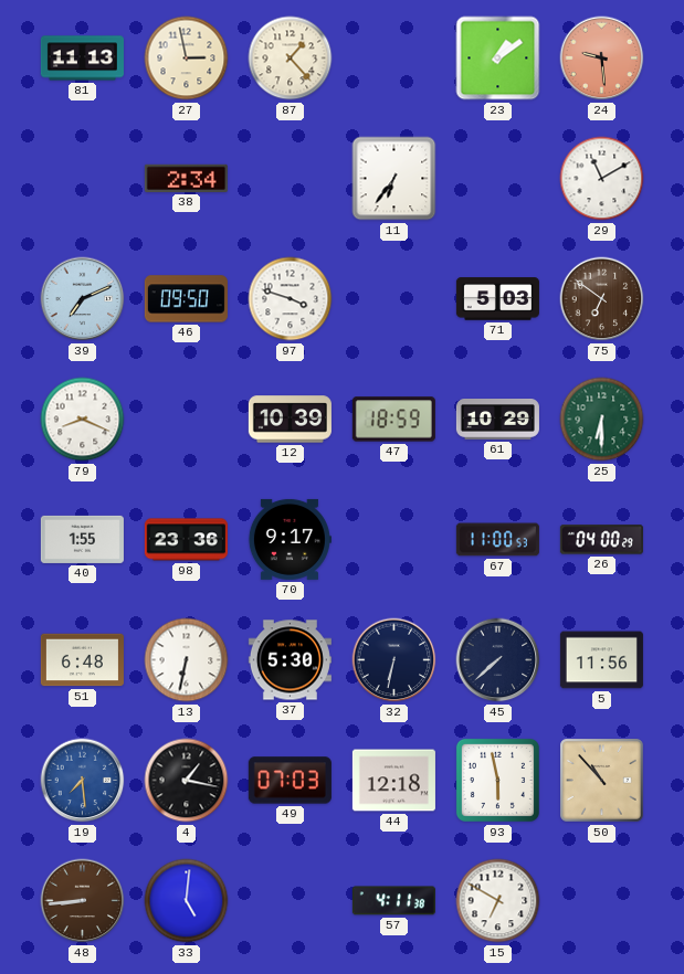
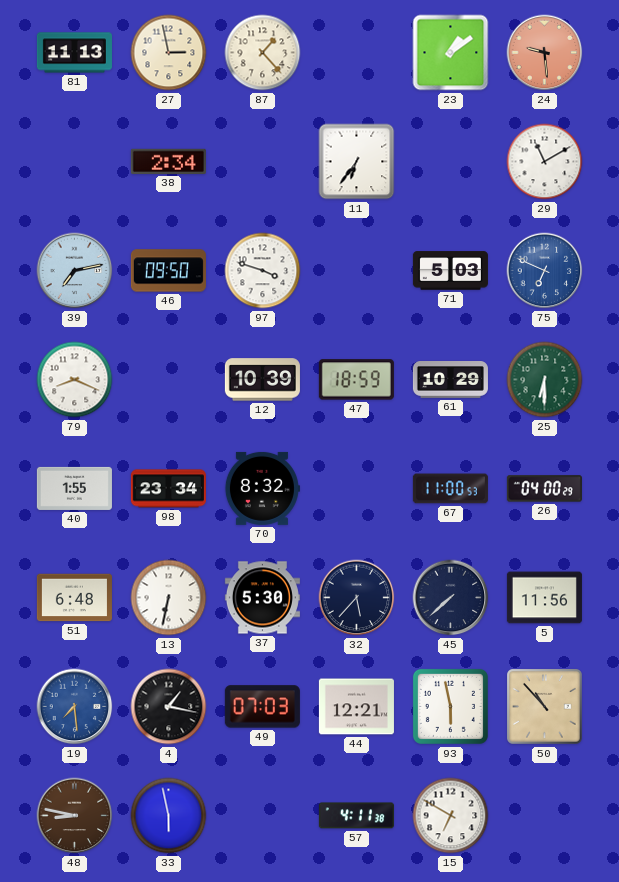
39: 7:11 -> 7:13
75: 6:51 -> 6:49
75 dial: brown -> blue
98: 23:36 -> 23:34
70: 9:17 -> 8:32
32: 6:32 -> 5:37
44: 12:18 -> 12:21
48: 8:44 -> 8:47
33: 5:01 -> 5:58
